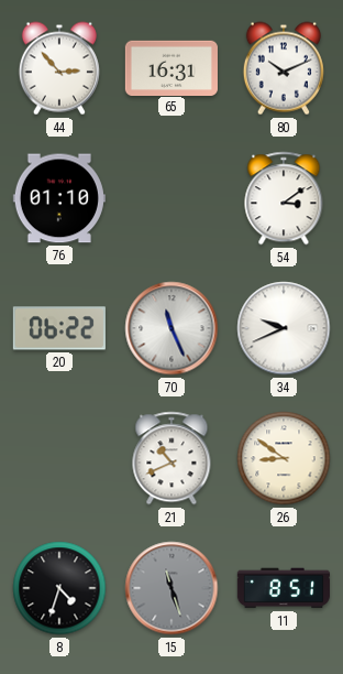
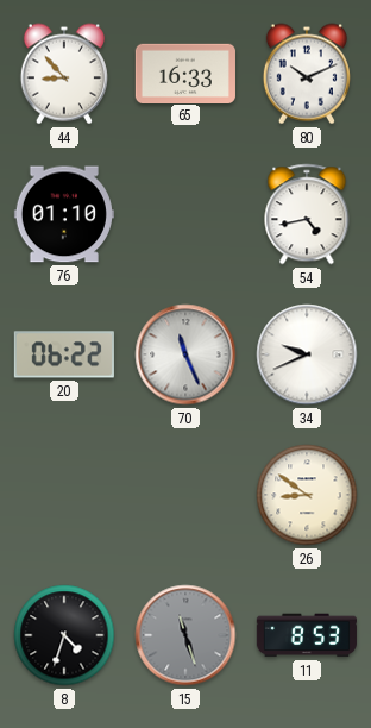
44: 2:53 -> 8:53
65: 16:31 -> 16:33
54: 3:09 -> 4:43
21: 10:41 -> none
11: 8:51 -> 8:53
